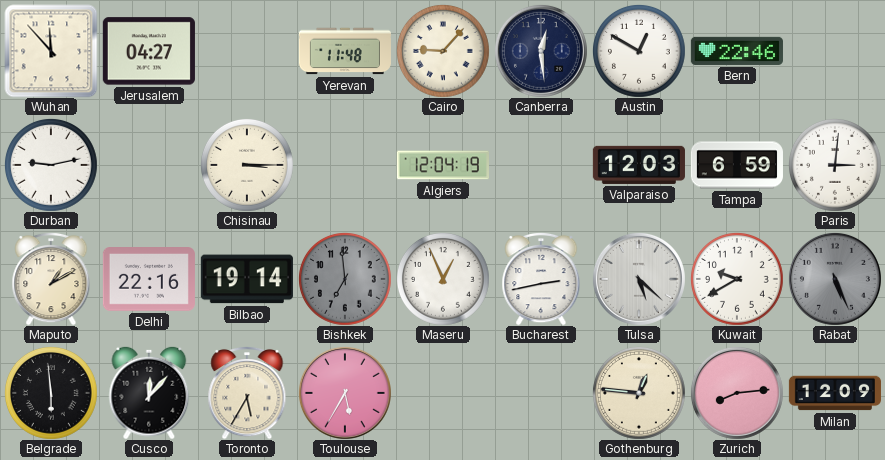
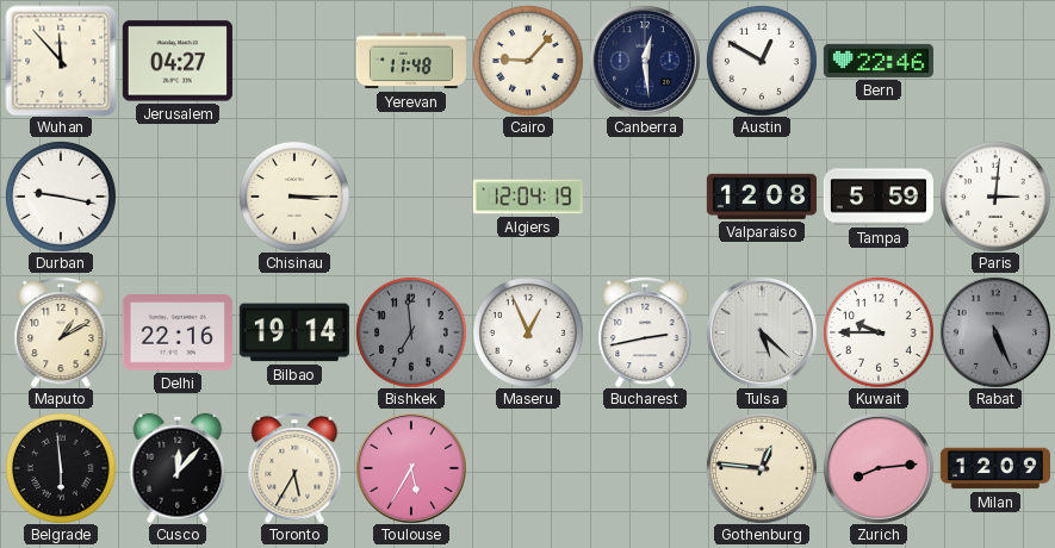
Durban: 9:13 -> 9:17
Valparaiso: 12:03 -> 12:08
Tampa: 6:59 -> 5:59
Kuwait: 9:40 -> 9:45
